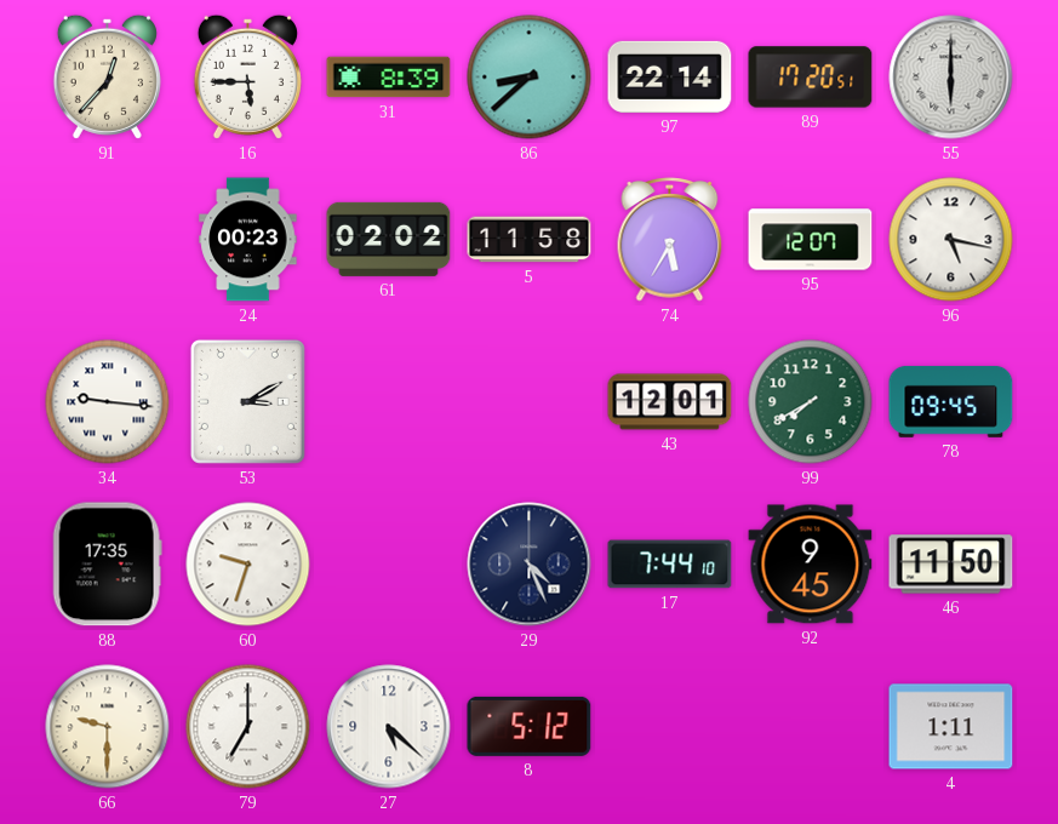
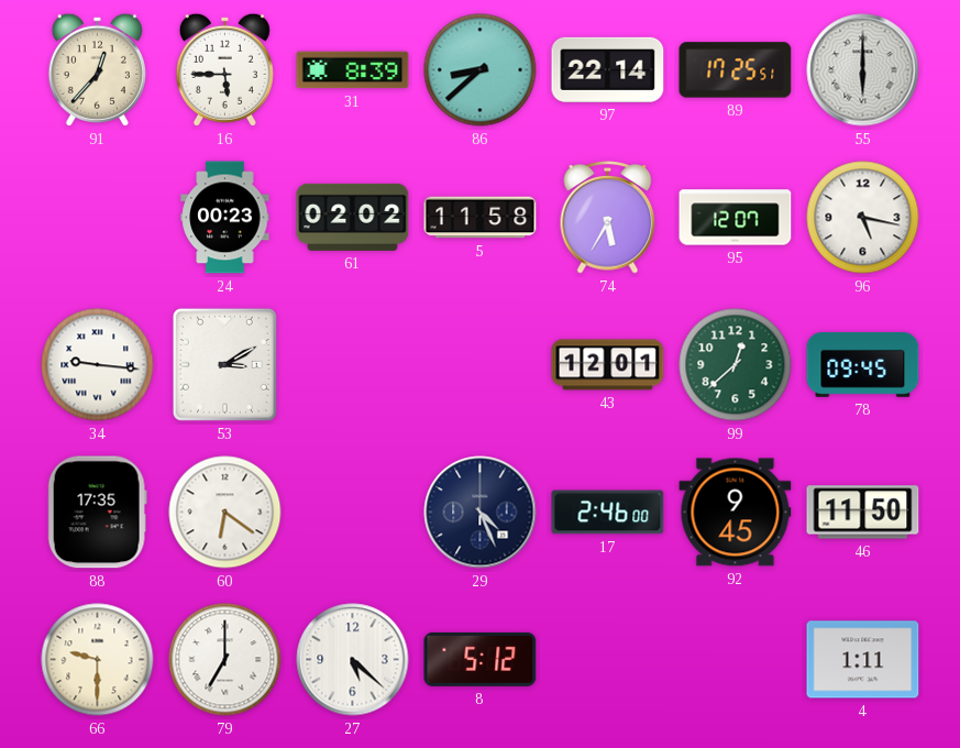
89: 17:20 -> 17:25
99: 7:40 -> 12:38
60: 9:33 -> 6:21
17: 7:44 -> 2:46
